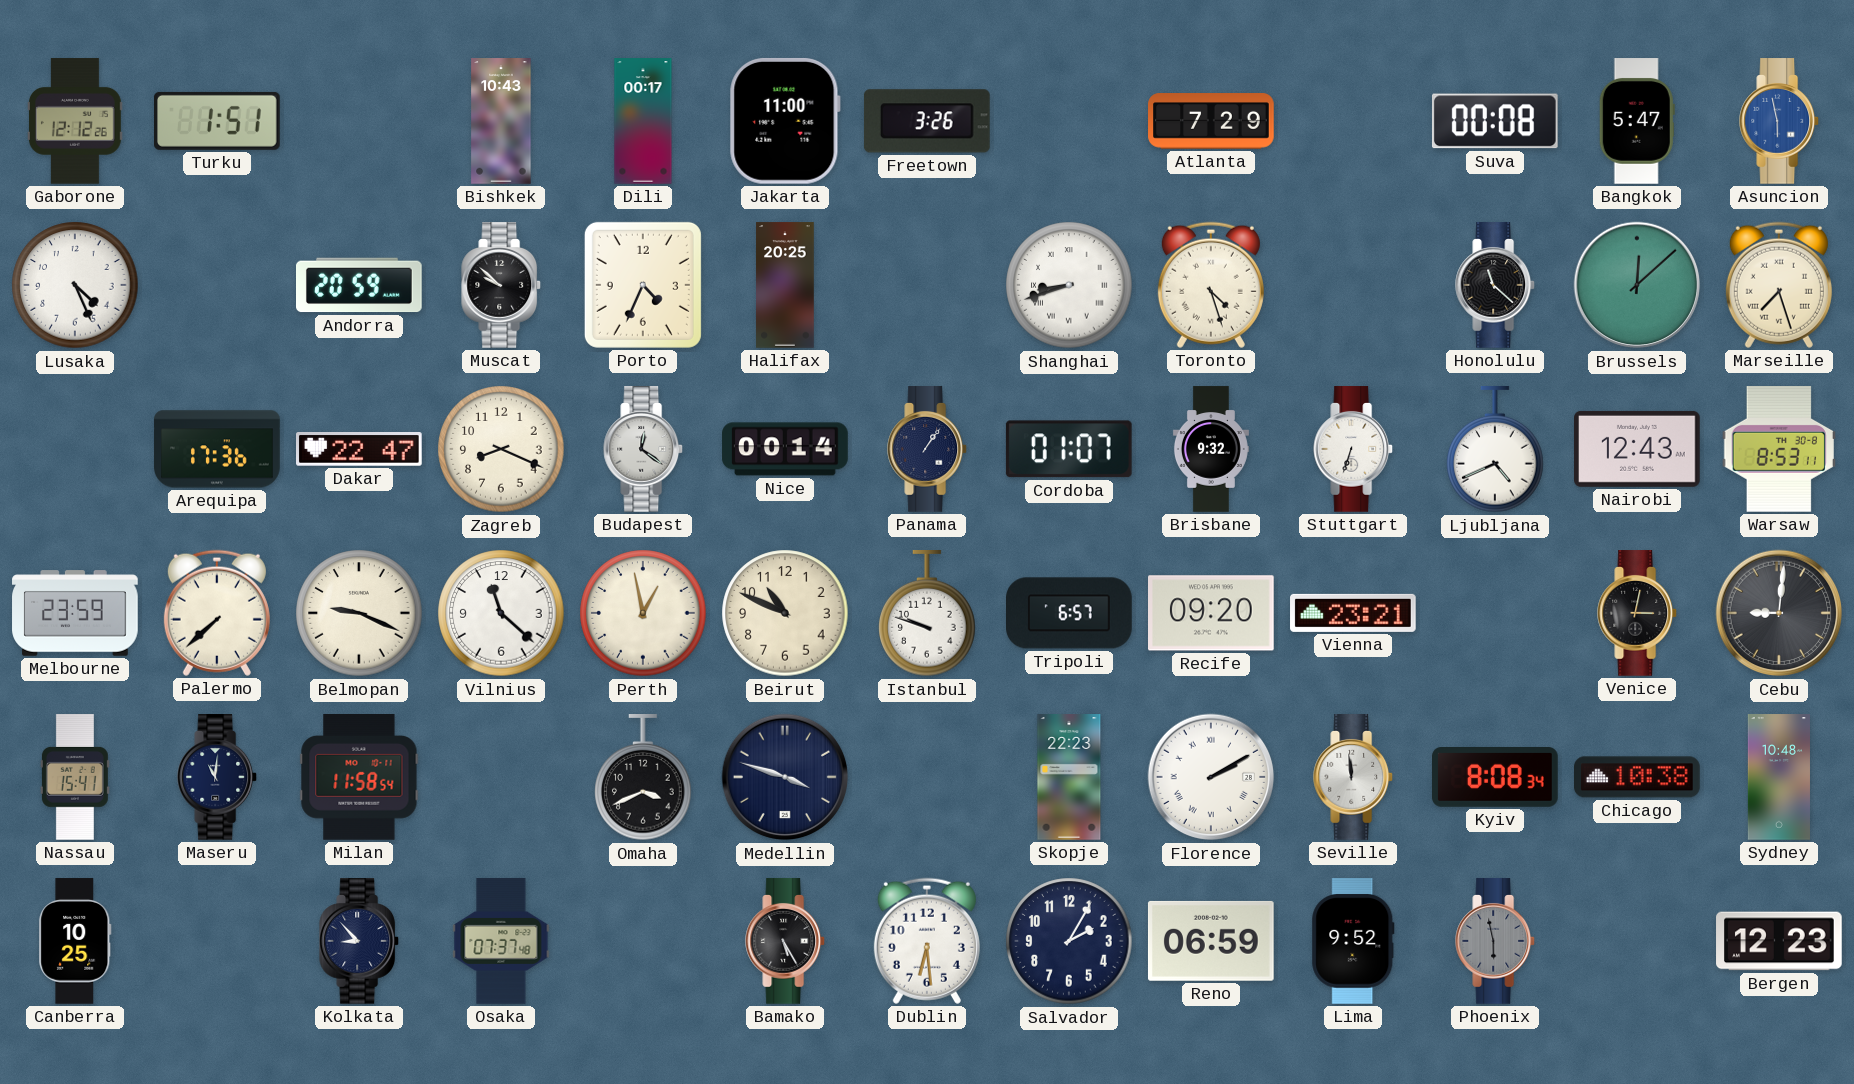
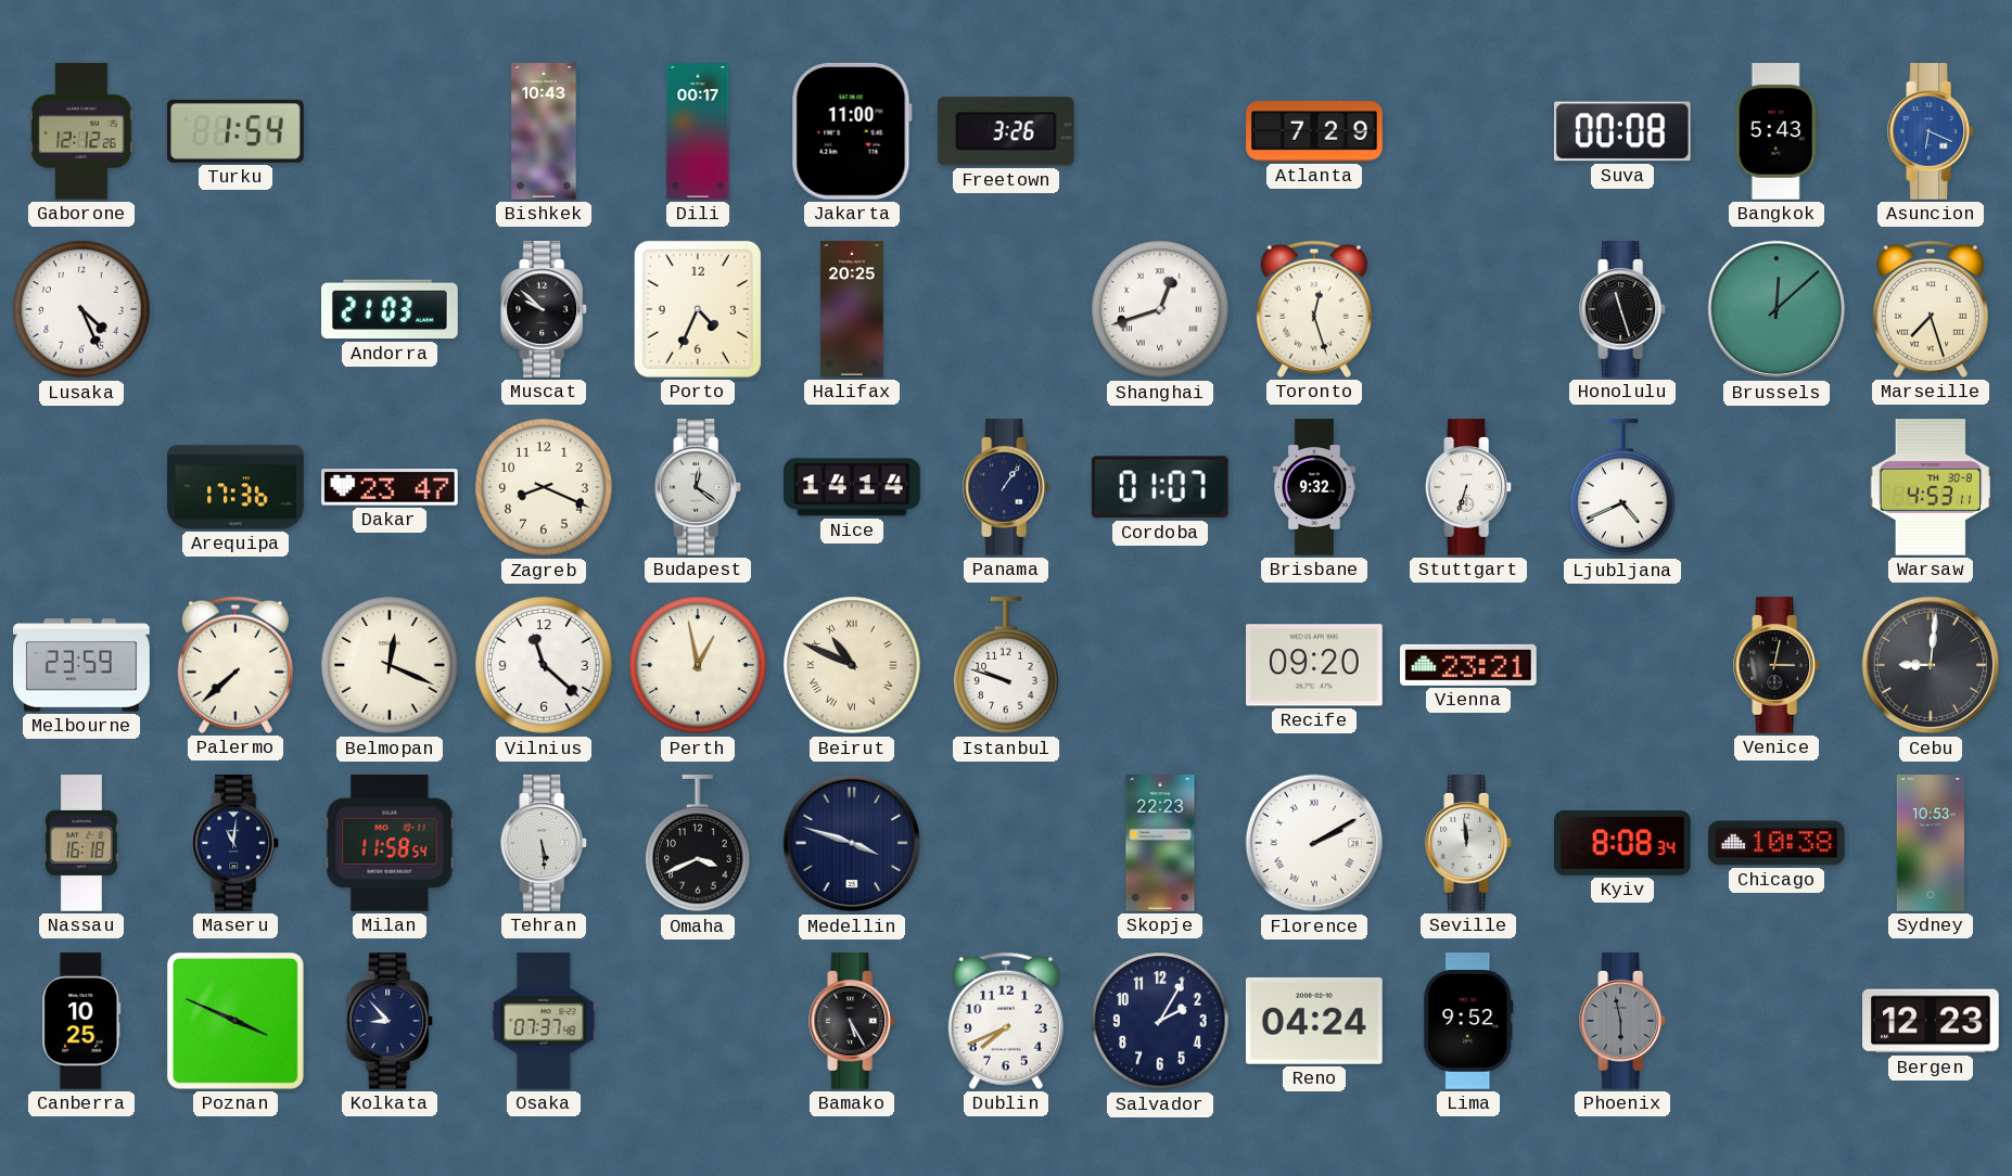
Turku: 1:51 -> 1:54
Bangkok: 5:47 -> 5:43
Asuncion: 5:58 -> 6:19
Andorra: 20:59 -> 21:03
Shanghai: 8:42 -> 12:42
Toronto: 4:27 -> 12:27
Honolulu: 11:22 -> 11:27
Dakar: 22:47 -> 23:47
Nice: 00:14 -> 14:14
Nairobi: 12:43 -> none
Warsaw: 8:53 -> 4:53
Belmopan: 9:19 -> 12:19
Beirut numerals: Arabic -> Roman
Tripoli: 6:57 -> none
Nassau: 15:41 -> 16:18
Tehran: none -> 5:29
Sydney: 10:48 -> 10:53
Poznan: none -> 3:49
Dublin: 6:29 -> 7:41
Reno: 06:59 -> 04:24
